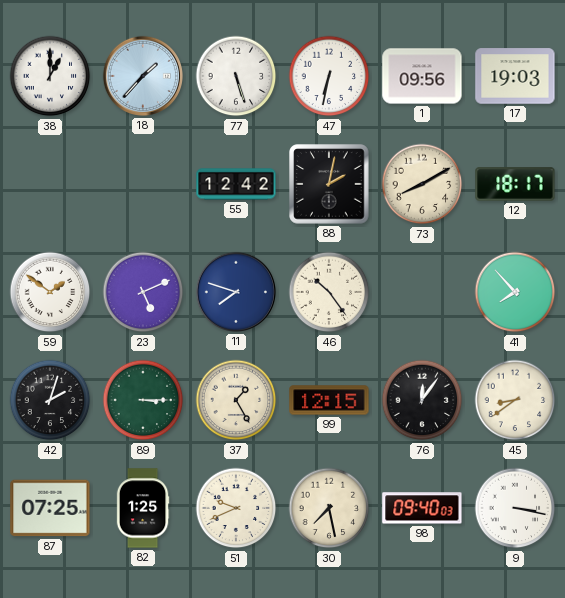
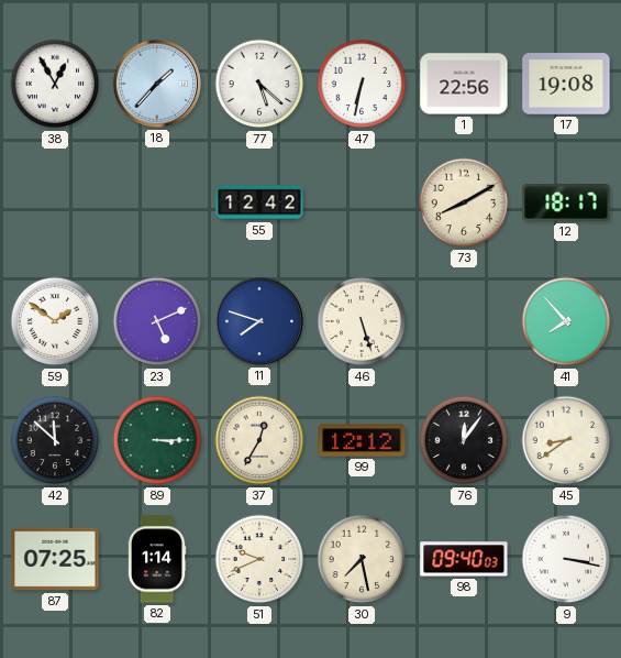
38: 1:00 -> 12:55
77: 5:27 -> 5:22
1: 09:56 -> 22:56
17: 19:03 -> 19:08
88: 2:02 -> none
46: 10:24 -> 5:27
42: 2:03 -> 11:52
37: 1:25 -> 12:35
99: 12:15 -> 12:12
82: 1:25 -> 1:14
